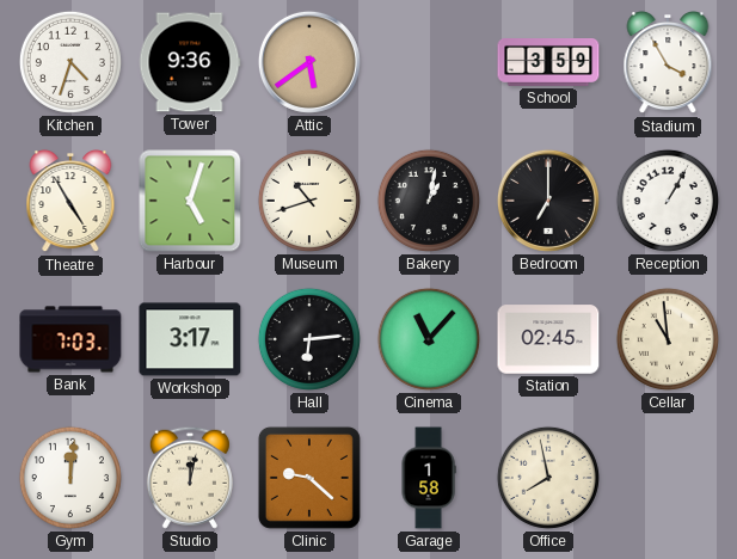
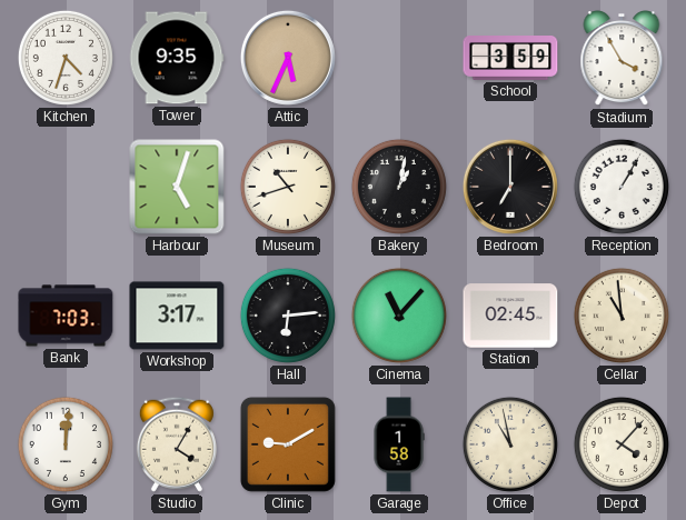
Tower: 9:36 -> 9:35
Attic: 5:39 -> 5:34
Theatre: 4:55 -> none
Studio: 12:02 -> 4:05
Clinic: 9:22 -> 9:10
Office: 7:58 -> 10:58
Depot: none -> 4:07
